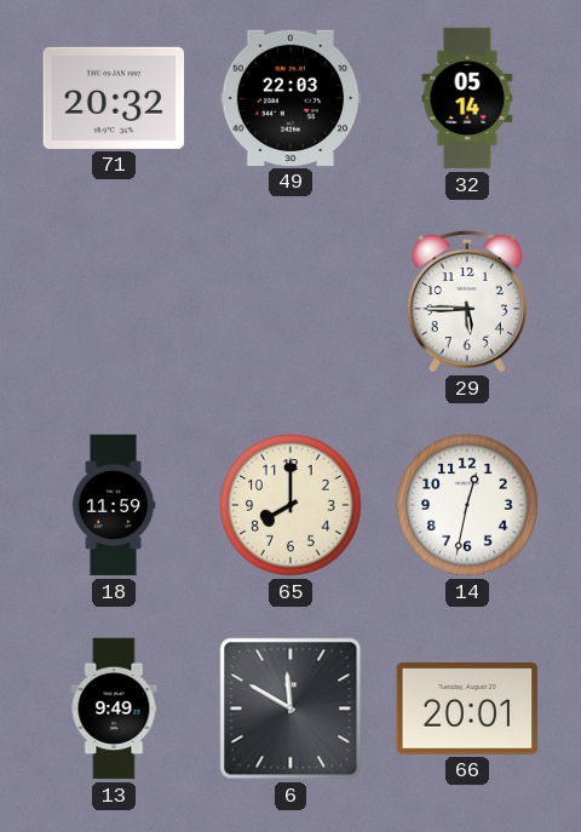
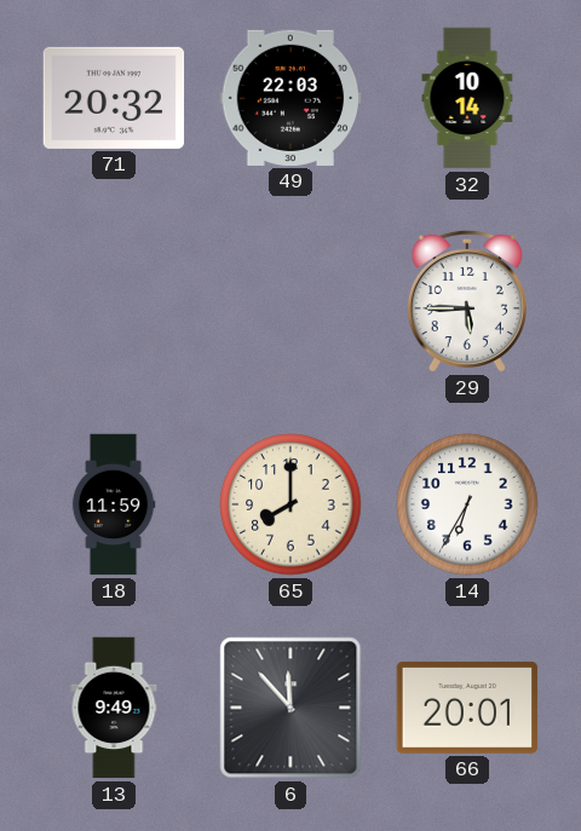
32: 05:14 -> 10:14
14: 12:32 -> 6:35
6: 11:50 -> 11:53
